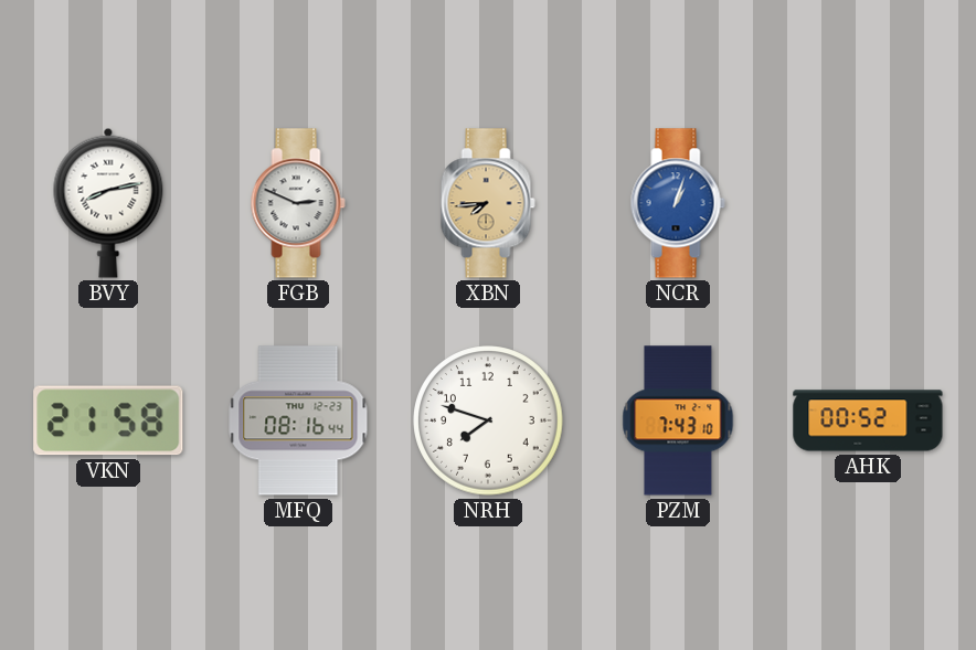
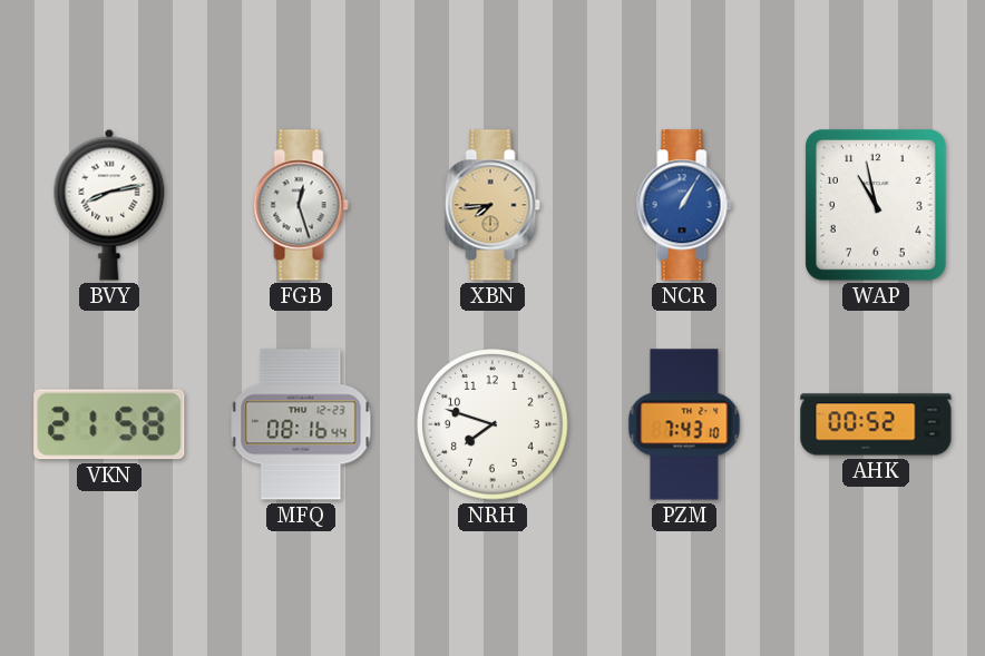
FGB: 2:49 -> 12:27
NCR: 1:03 -> 1:05
WAP: none -> 10:58
